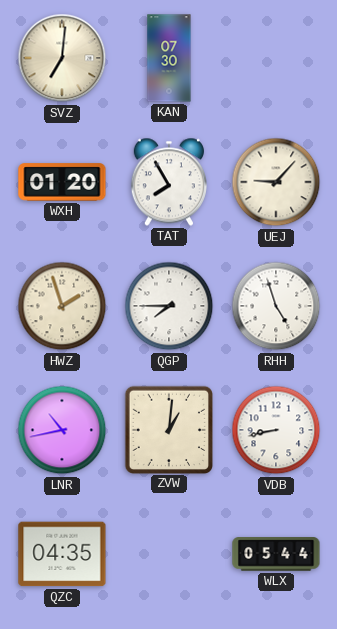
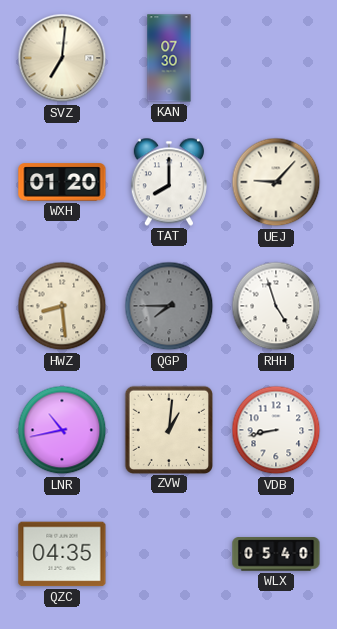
TAT: 7:55 -> 8:00
HWZ: 1:57 -> 8:29
QGP dial: white -> grey
WLX: 05:44 -> 05:40
